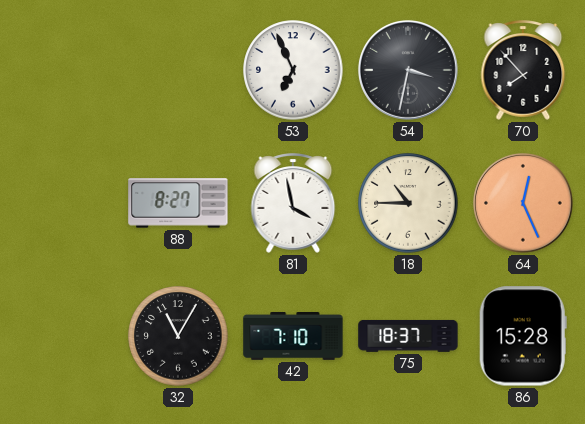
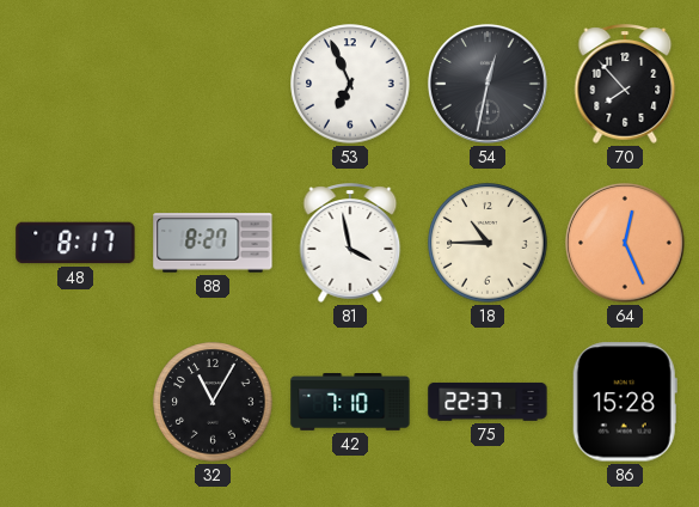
54: 3:32 -> 12:32
48: none -> 8:17
75: 18:37 -> 22:37
